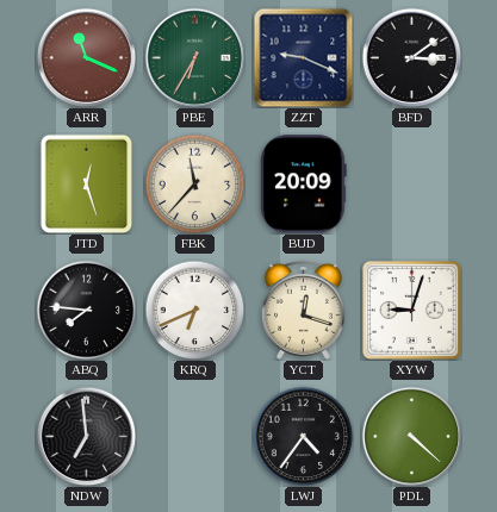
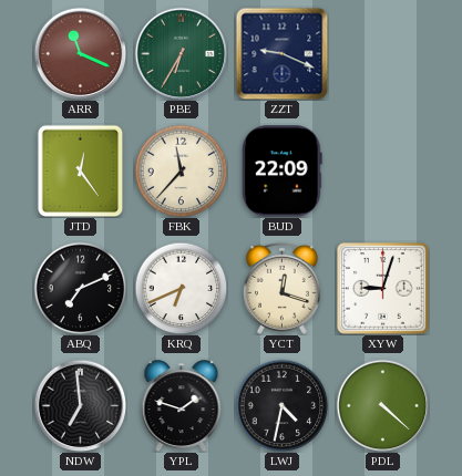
BFD: 3:09 -> none
JTD: 12:27 -> 12:24
BUD: 20:09 -> 22:09
ABQ: 7:46 -> 7:11
YPL: none -> 1:48
LWJ: 4:36 -> 4:32
